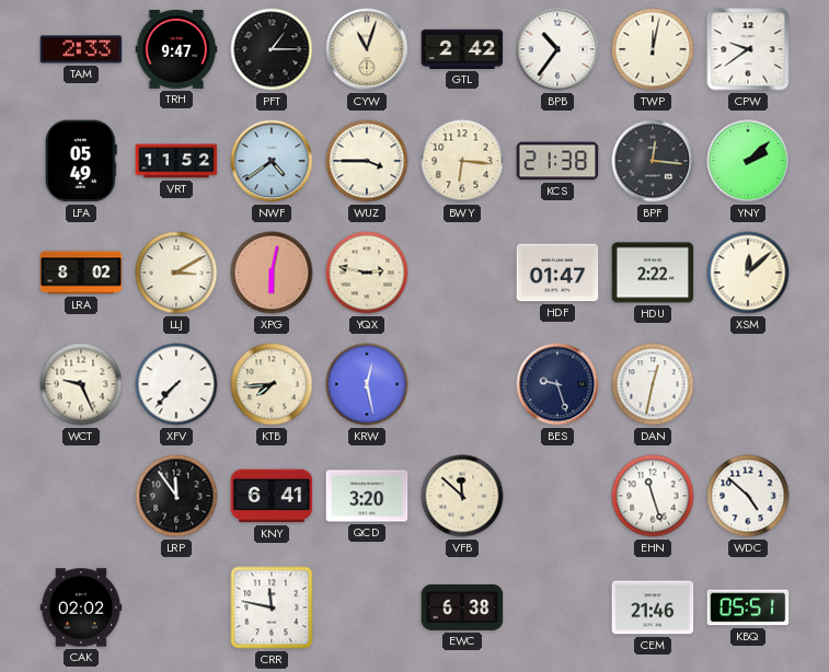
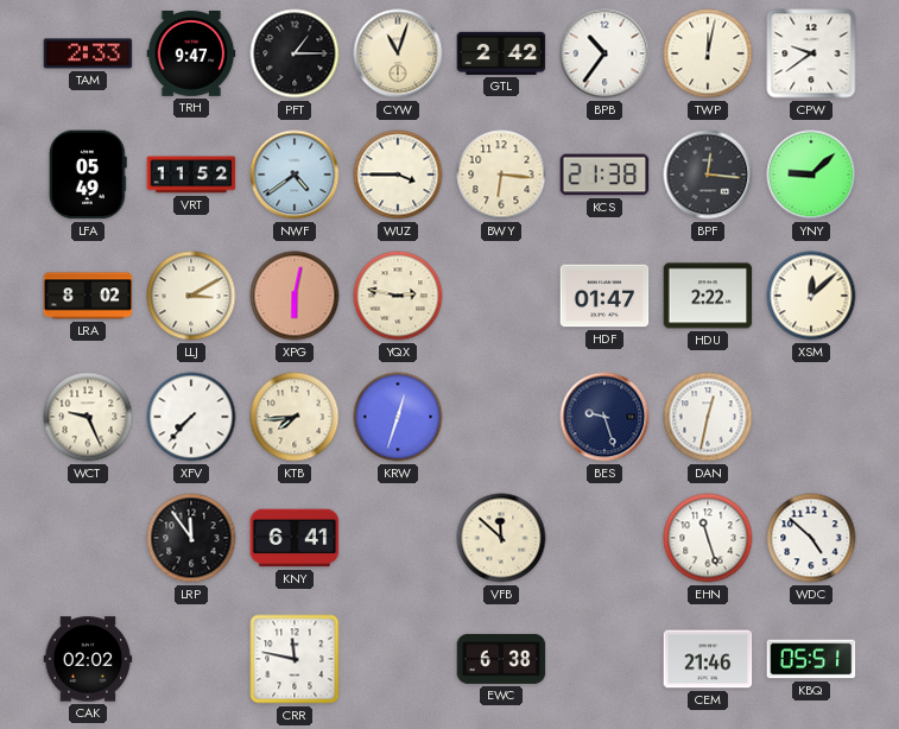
YNY: 2:08 -> 9:08
KRW: 12:28 -> 12:33
QCD: 3:20 -> none
